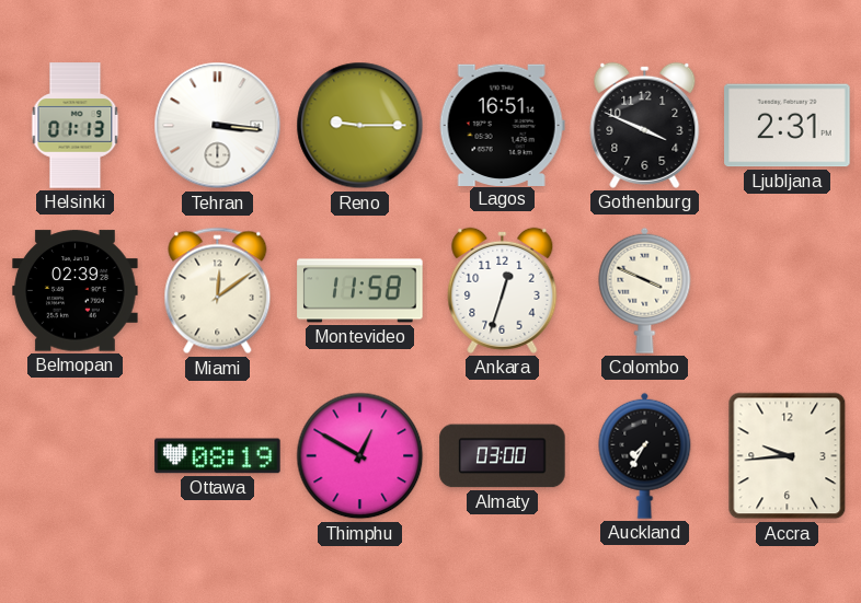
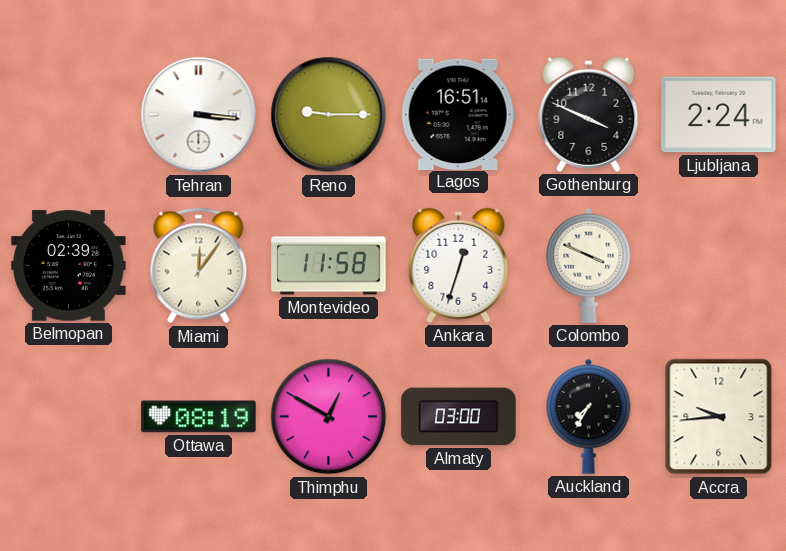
Helsinki: 01:13 -> none
Ljubljana: 2:31 -> 2:24
Miami: 12:09 -> 12:06
